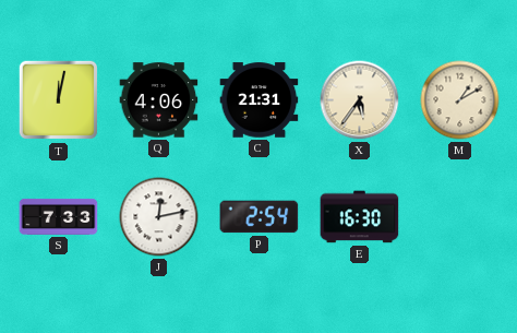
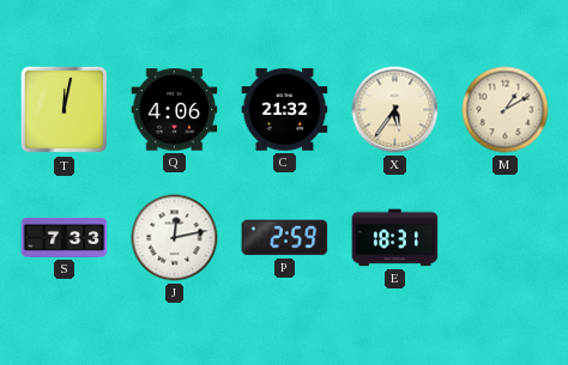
C: 21:31 -> 21:32
P: 2:54 -> 2:59
E: 16:30 -> 18:31
